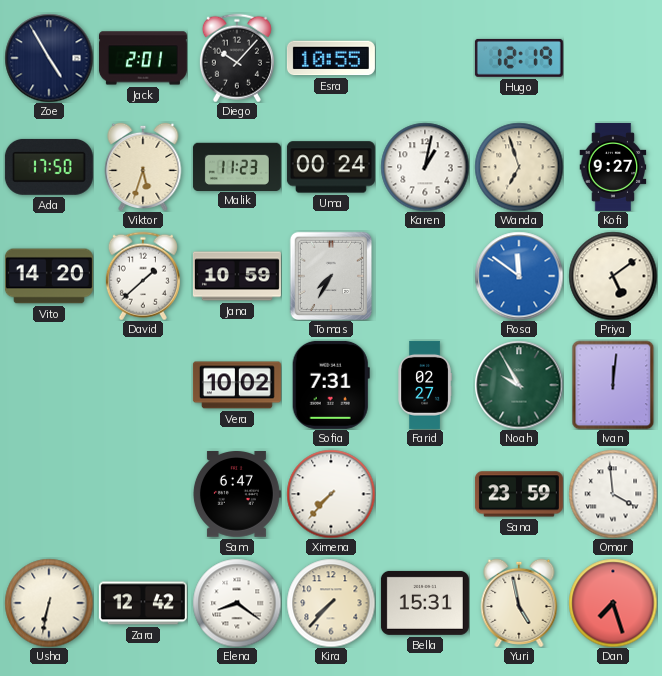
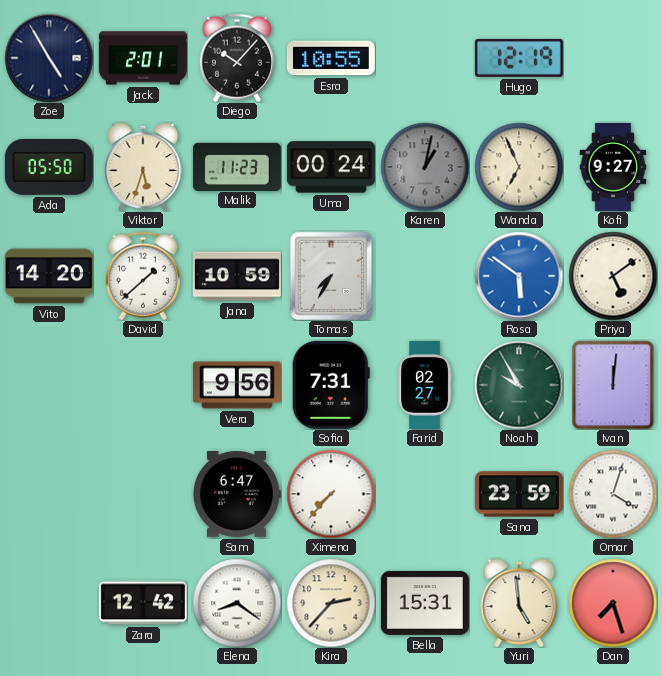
Ada: 17:50 -> 05:50
Karen dial: white -> grey
Wanda: 6:57 -> 6:56
Rosa: 11:51 -> 5:51
Vera: 10:02 -> 9:56
Omar: 3:59 -> 4:03
Usha: 6:32 -> none
Kira: 7:37 -> 2:37
Yuri: 4:58 -> 4:59
